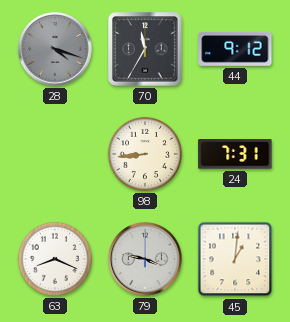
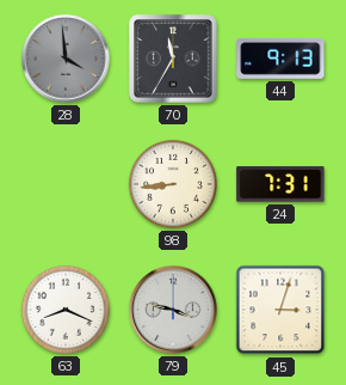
28: 4:18 -> 3:59
44: 9:12 -> 9:13
45: 1:01 -> 3:03
